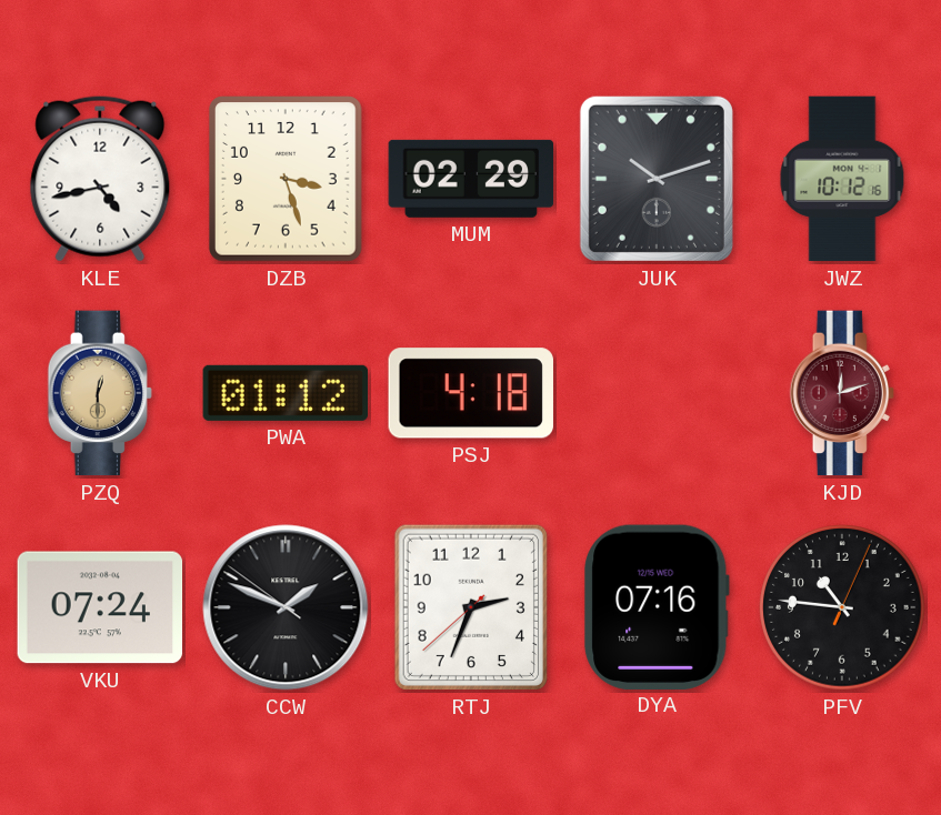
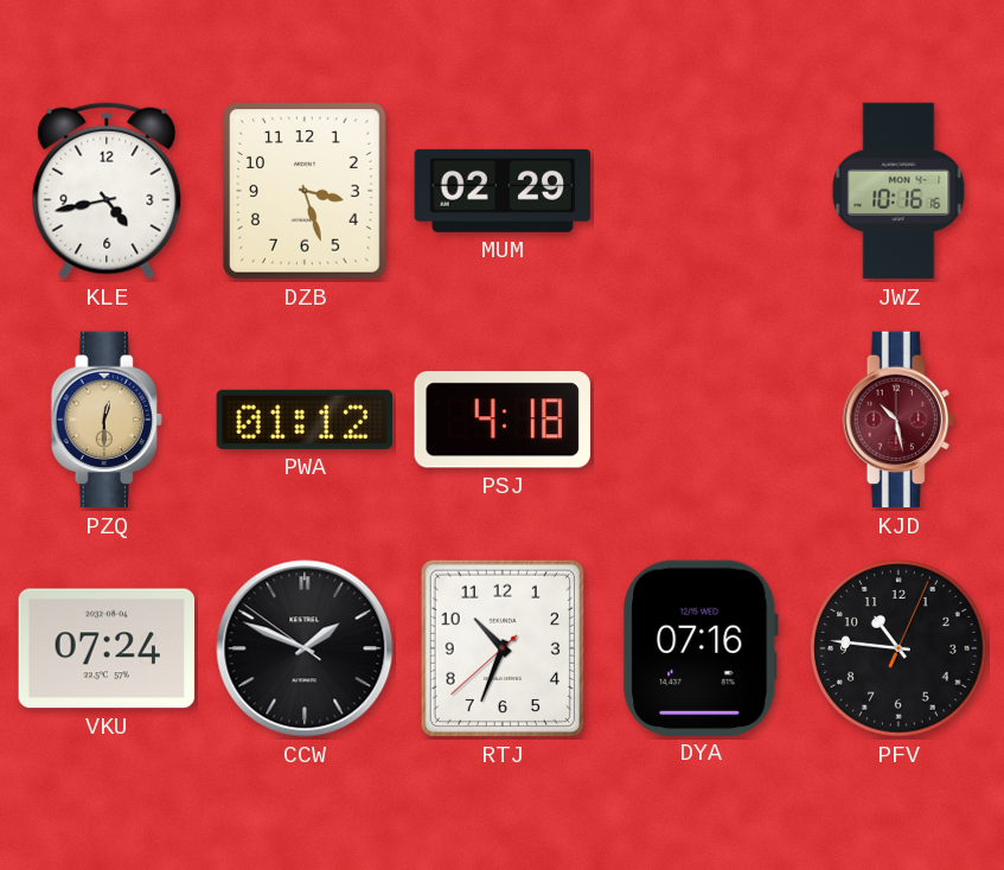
JUK: 10:12 -> none
JWZ: 10:12 -> 10:16
KJD: 12:12 -> 10:28
RTJ: 2:33 -> 10:33
